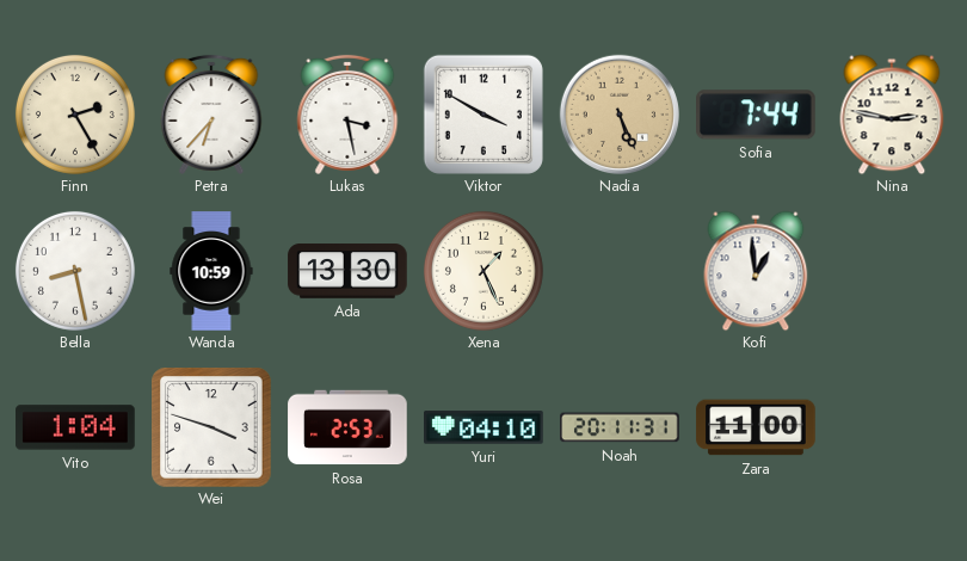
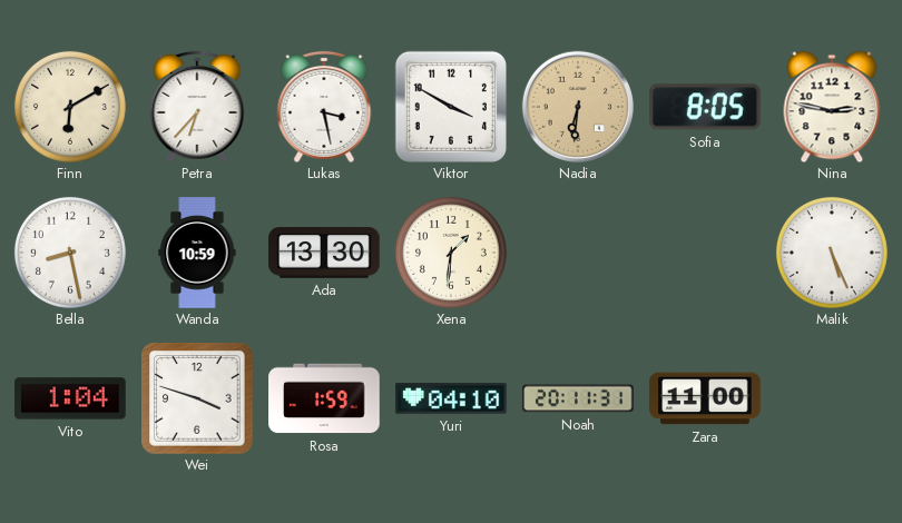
Finn: 2:25 -> 6:10
Nadia: 5:26 -> 6:31
Sofia: 7:44 -> 8:05
Xena: 1:26 -> 1:31
Kofi: 12:59 -> none
Malik: none -> 5:26
Rosa: 2:53 -> 1:59
